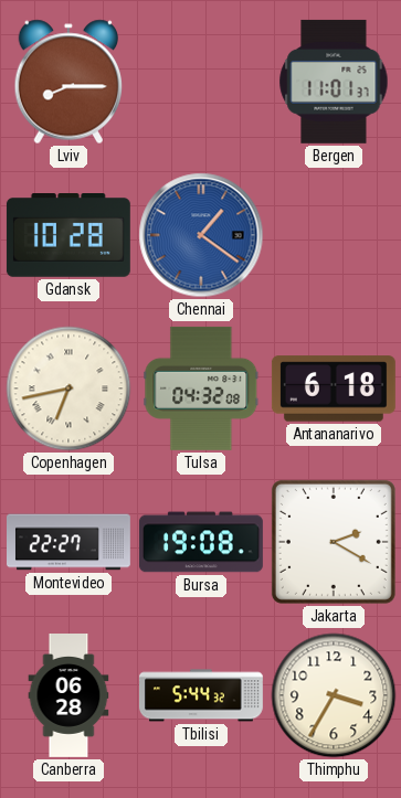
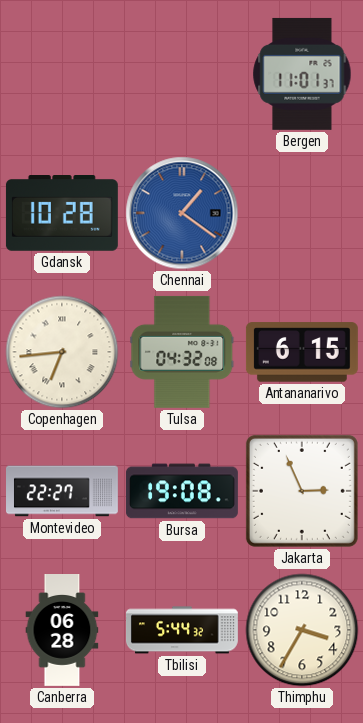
Lviv: 8:15 -> none
Copenhagen: 6:43 -> 6:44
Antananarivo: 6:18 -> 6:15
Jakarta: 2:20 -> 2:56
